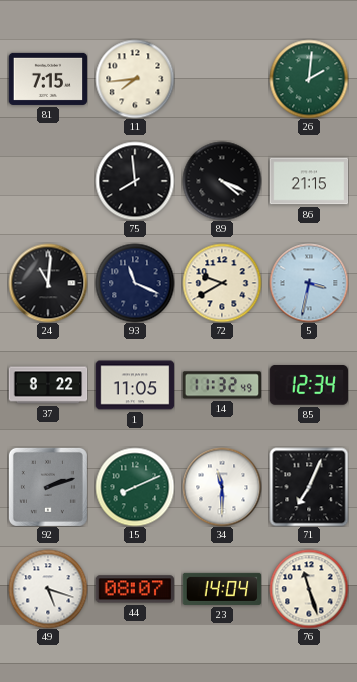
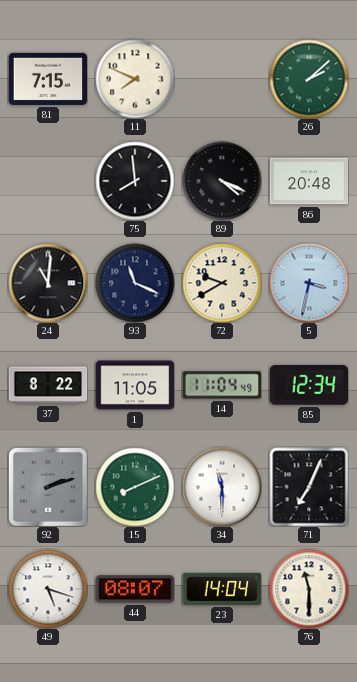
11: 7:44 -> 7:49
26: 2:01 -> 2:08
86: 21:15 -> 20:48
14: 11:32 -> 11:04
76: 11:27 -> 11:30
